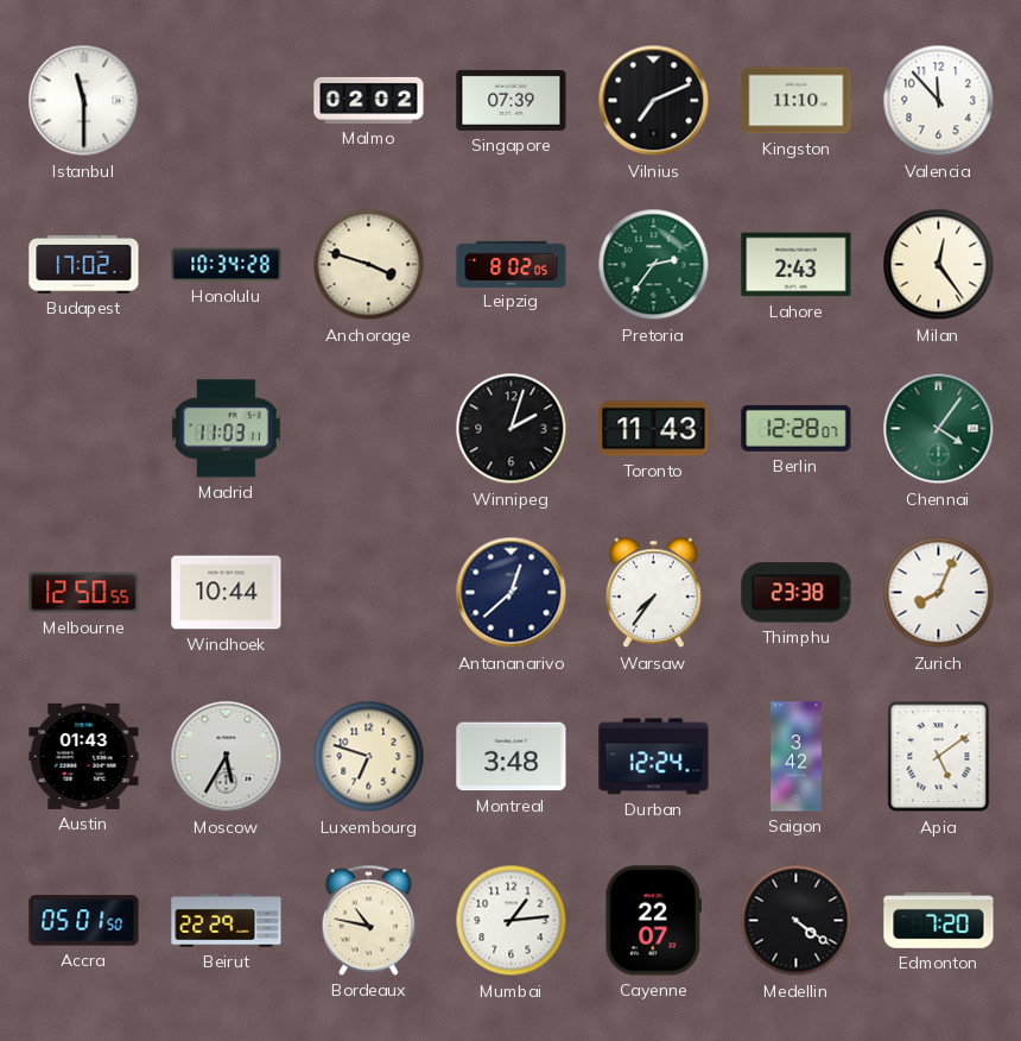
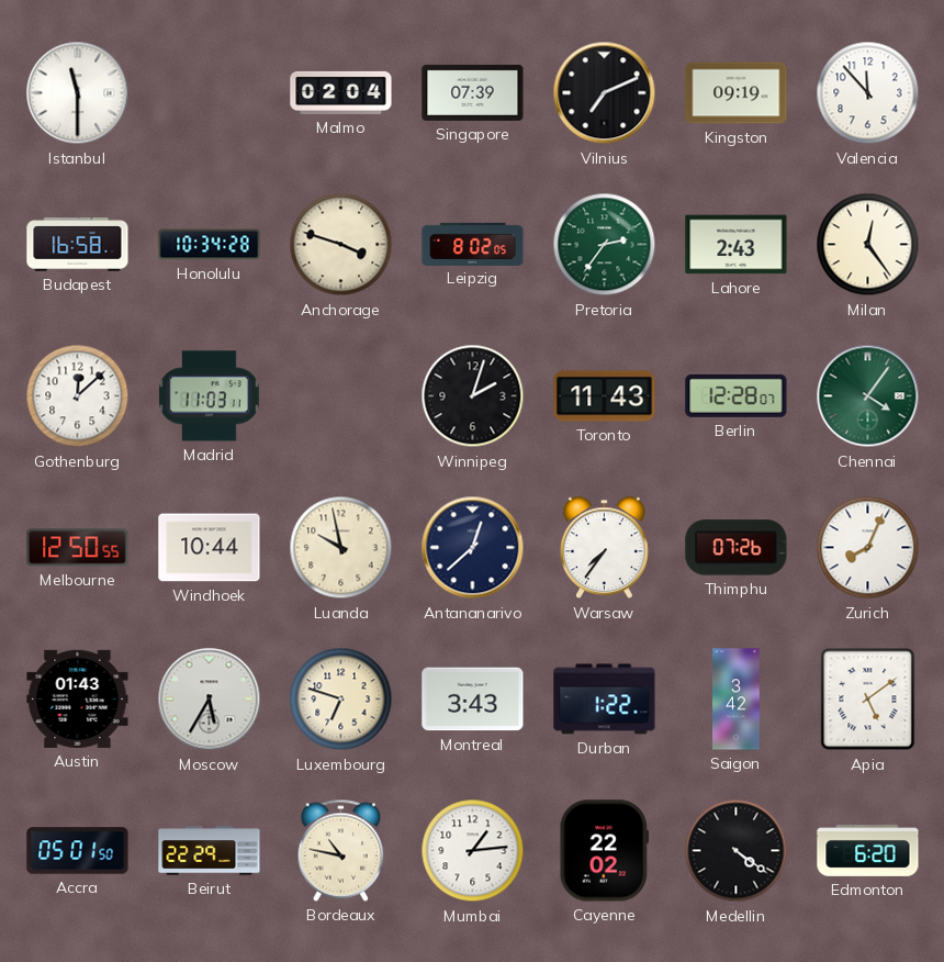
Malmo: 02:02 -> 02:04
Kingston: 11:10 -> 09:19
Budapest: 17:02 -> 16:58
Gothenburg: none -> 12:08
Luanda: none -> 9:58
Thimphu: 23:38 -> 07:26
Montreal: 3:48 -> 3:43
Durban: 12:24 -> 1:22
Cayenne: 22:07 -> 22:02
Edmonton: 7:20 -> 6:20
